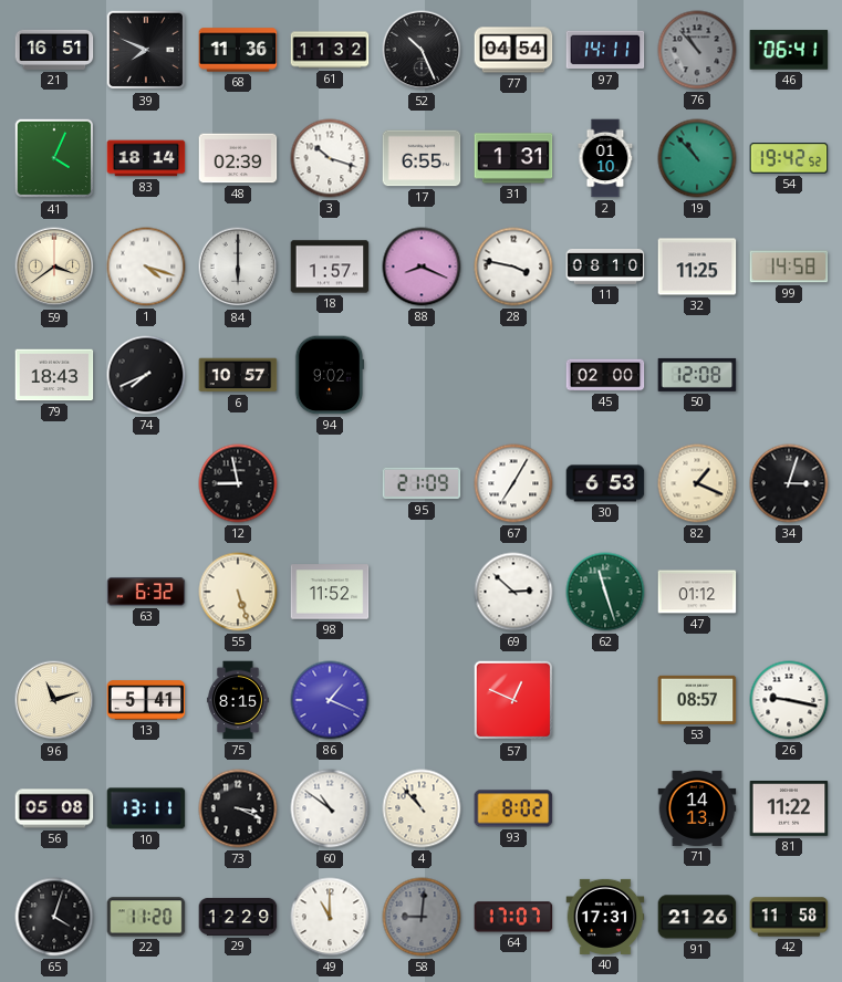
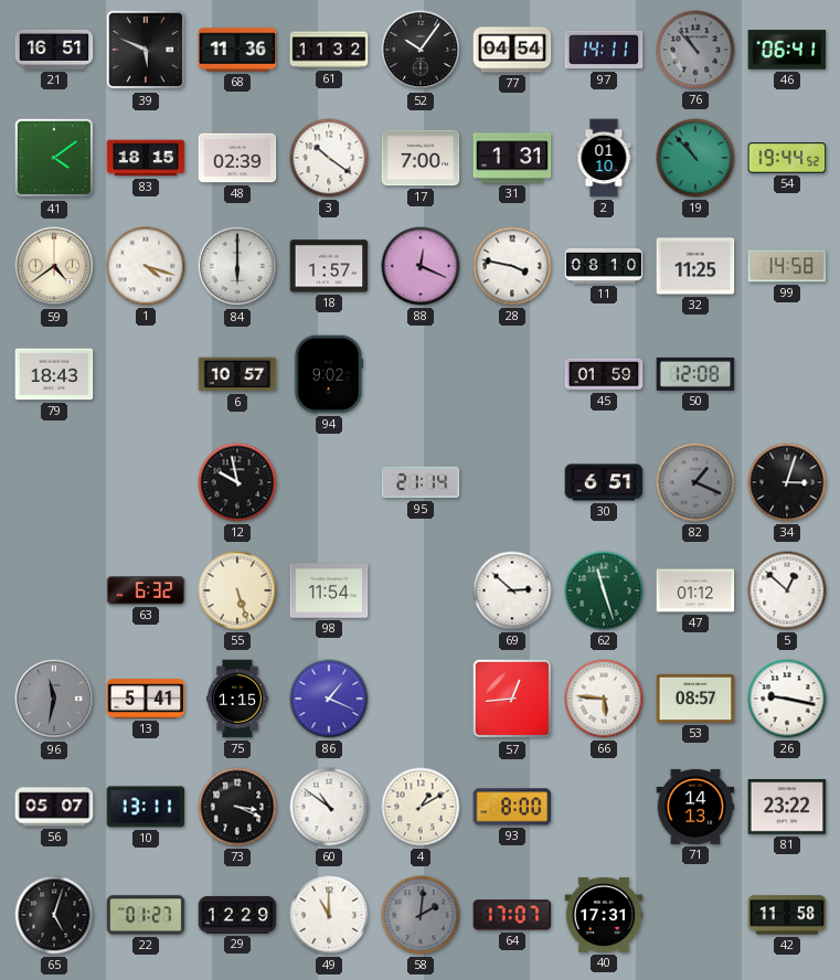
39: 7:49 -> 5:49
52: 10:26 -> 10:06
41: 4:04 -> 4:09
83: 18:14 -> 18:15
3: 10:18 -> 10:21
17: 6:55 -> 7:00
54: 19:42 -> 19:44
59: 3:39 -> 4:39
88: 8:19 -> 12:19
74: 7:41 -> none
45: 02:00 -> 01:59
12: 8:58 -> 9:58
95: 21:09 -> 21:14
67: 7:05 -> none
30: 6:53 -> 6:51
82 dial: cream -> grey
98: 11:52 -> 11:54
5: none -> 12:52
96: 11:12 -> 11:32
96 dial: cream -> grey
75: 8:15 -> 1:15
57: 12:49 -> 12:44
66: none -> 5:46
56: 05:08 -> 05:07
4: 10:53 -> 1:10
93: 8:02 -> 8:00
81: 11:22 -> 23:22
65: 4:03 -> 5:03
22: 11:20 -> 01:27
58: 9:01 -> 2:01
91: 21:26 -> none
